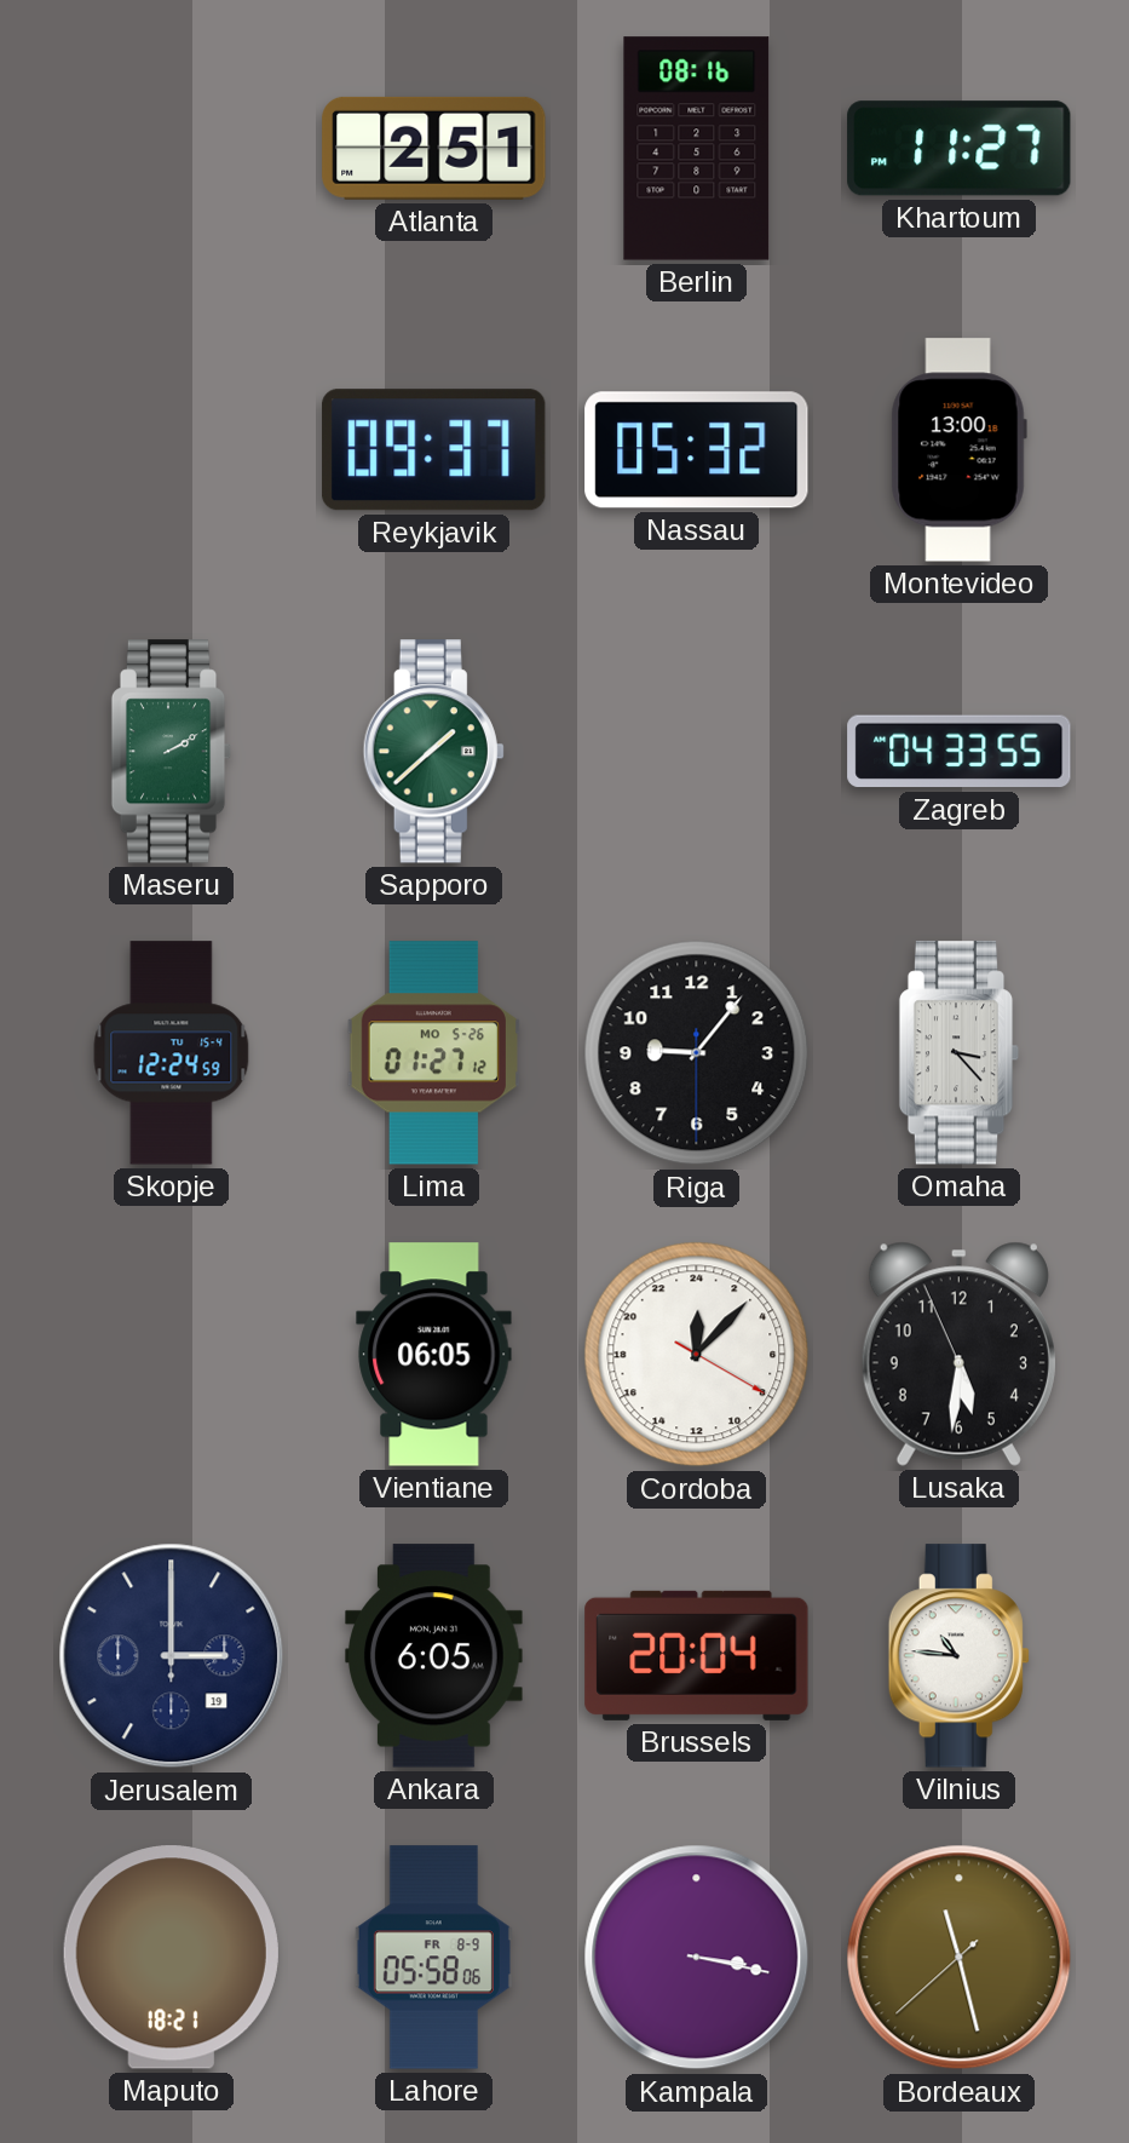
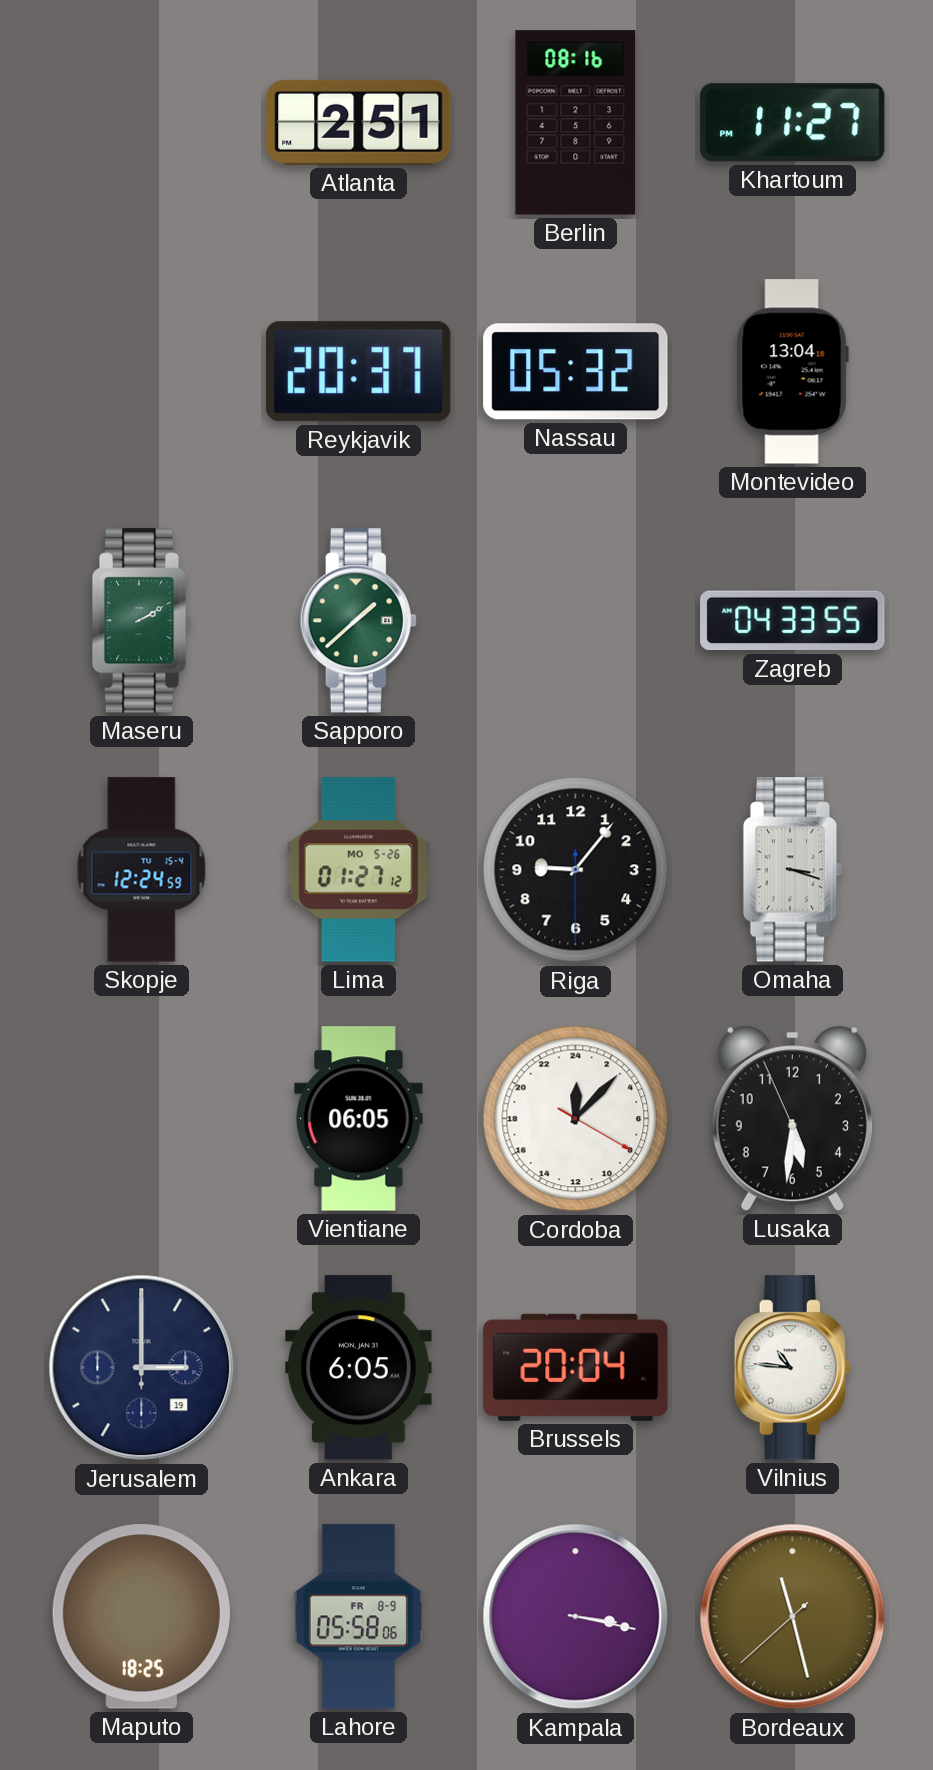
Reykjavik: 09:37 -> 20:37
Montevideo: 13:00 -> 13:04
Omaha: 3:23 -> 3:18
Maputo: 18:21 -> 18:25
